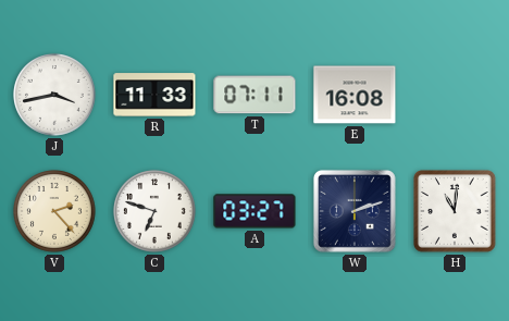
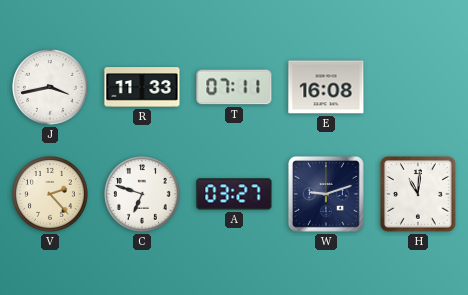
W: 2:12 -> 9:12
